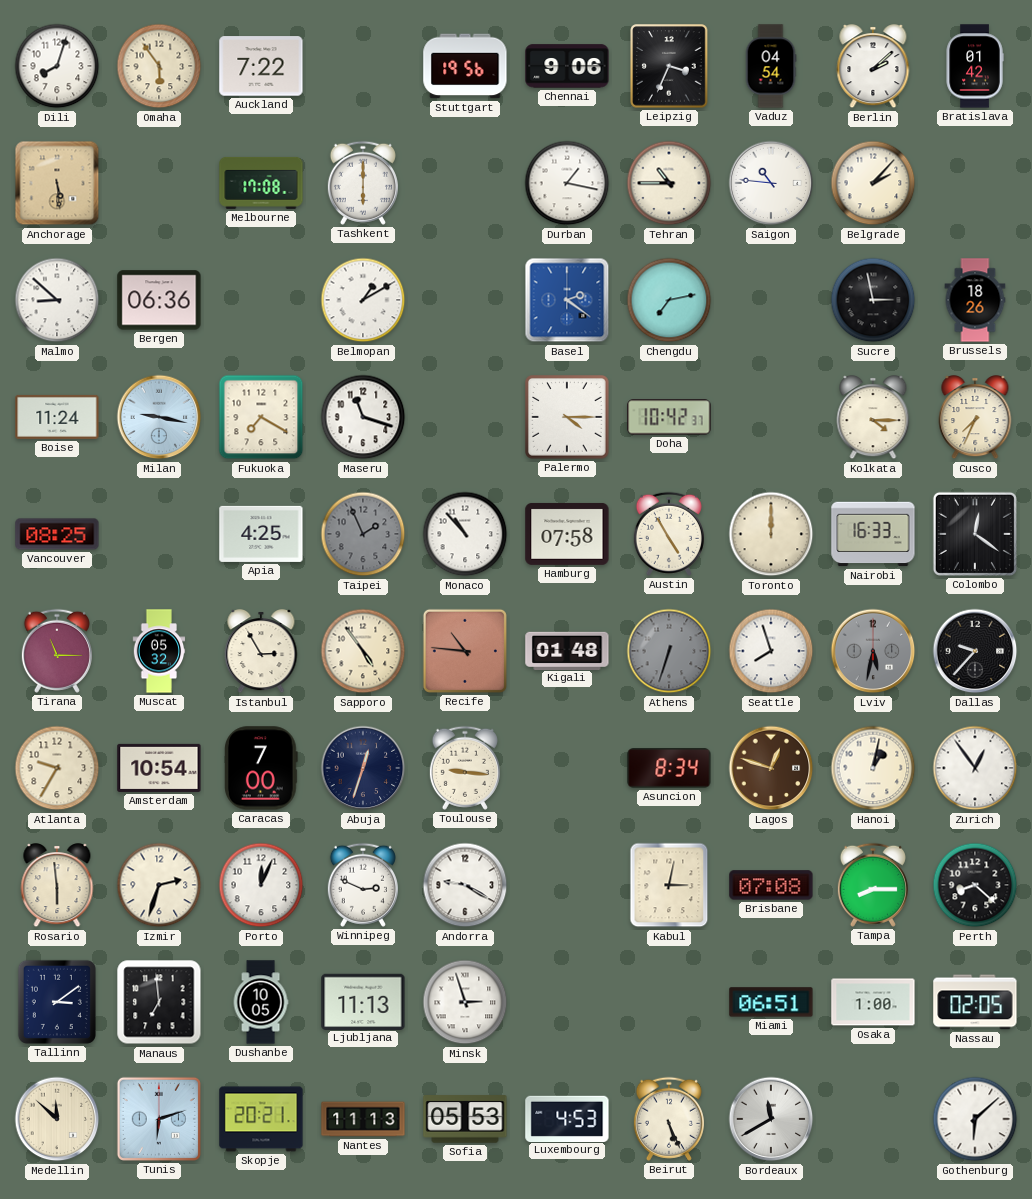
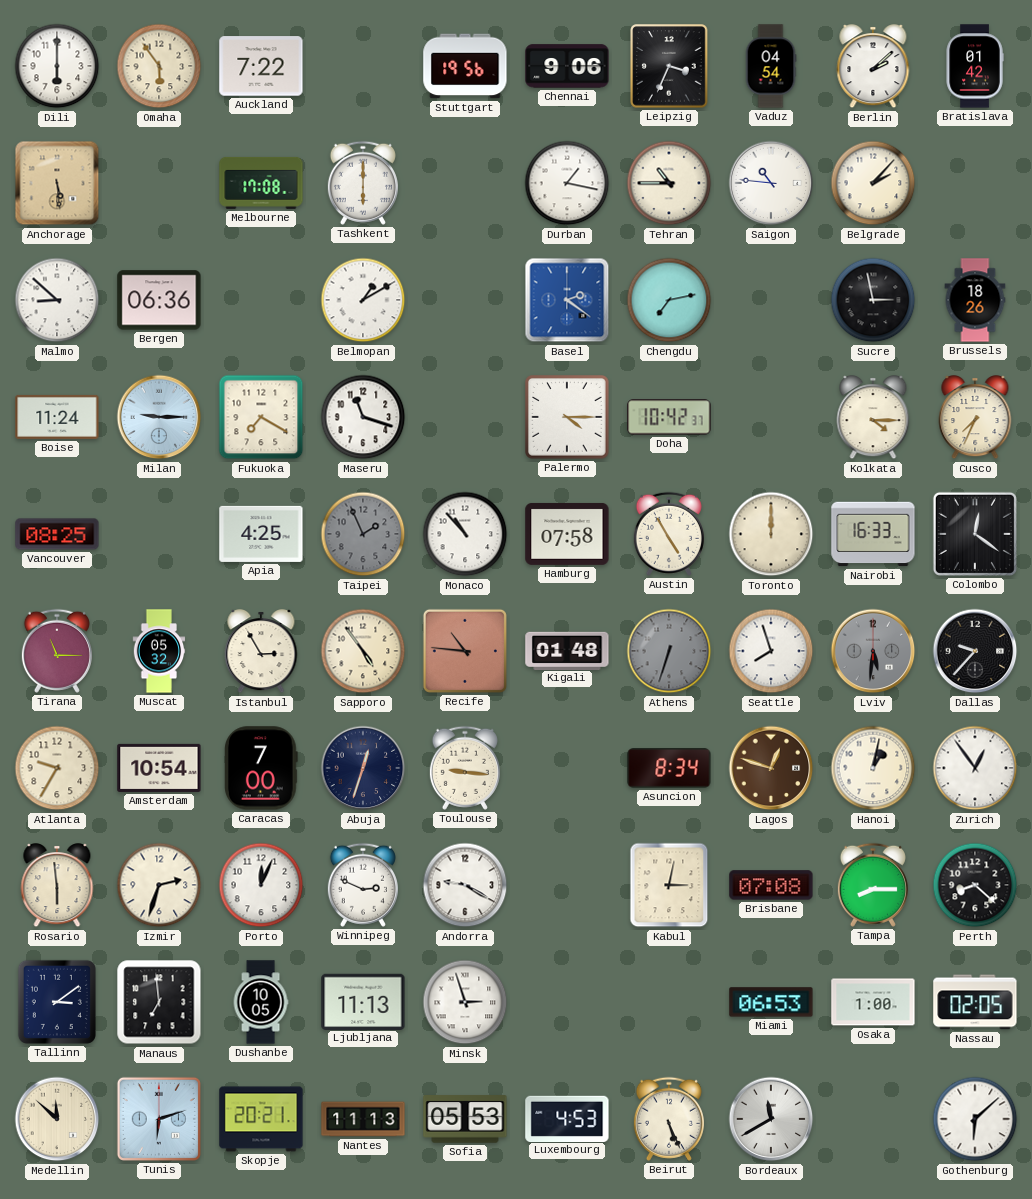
Dili: 8:03 -> 6:00
Milan: 9:17 -> 9:15
Lviv: 5:32 -> 5:31
Miami: 06:51 -> 06:53
